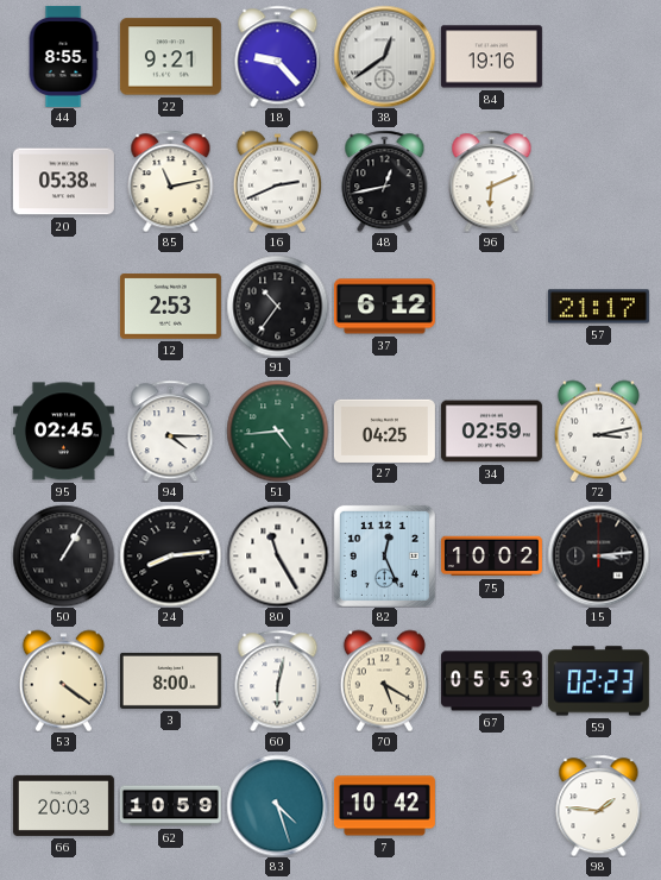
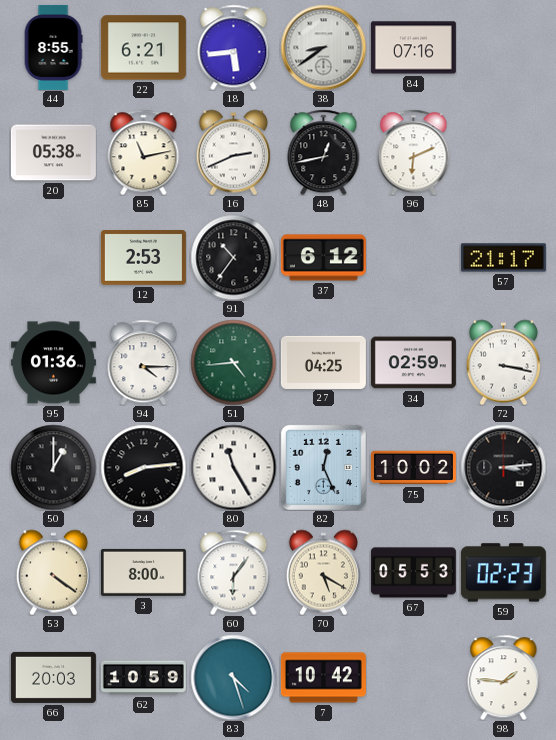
22: 9:21 -> 6:21
18: 9:23 -> 5:44
38: 12:39 -> 8:39
84: 19:16 -> 07:16
95: 02:45 -> 01:36
72: 3:13 -> 3:17
50: 1:05 -> 1:00
60: 6:02 -> 6:06
